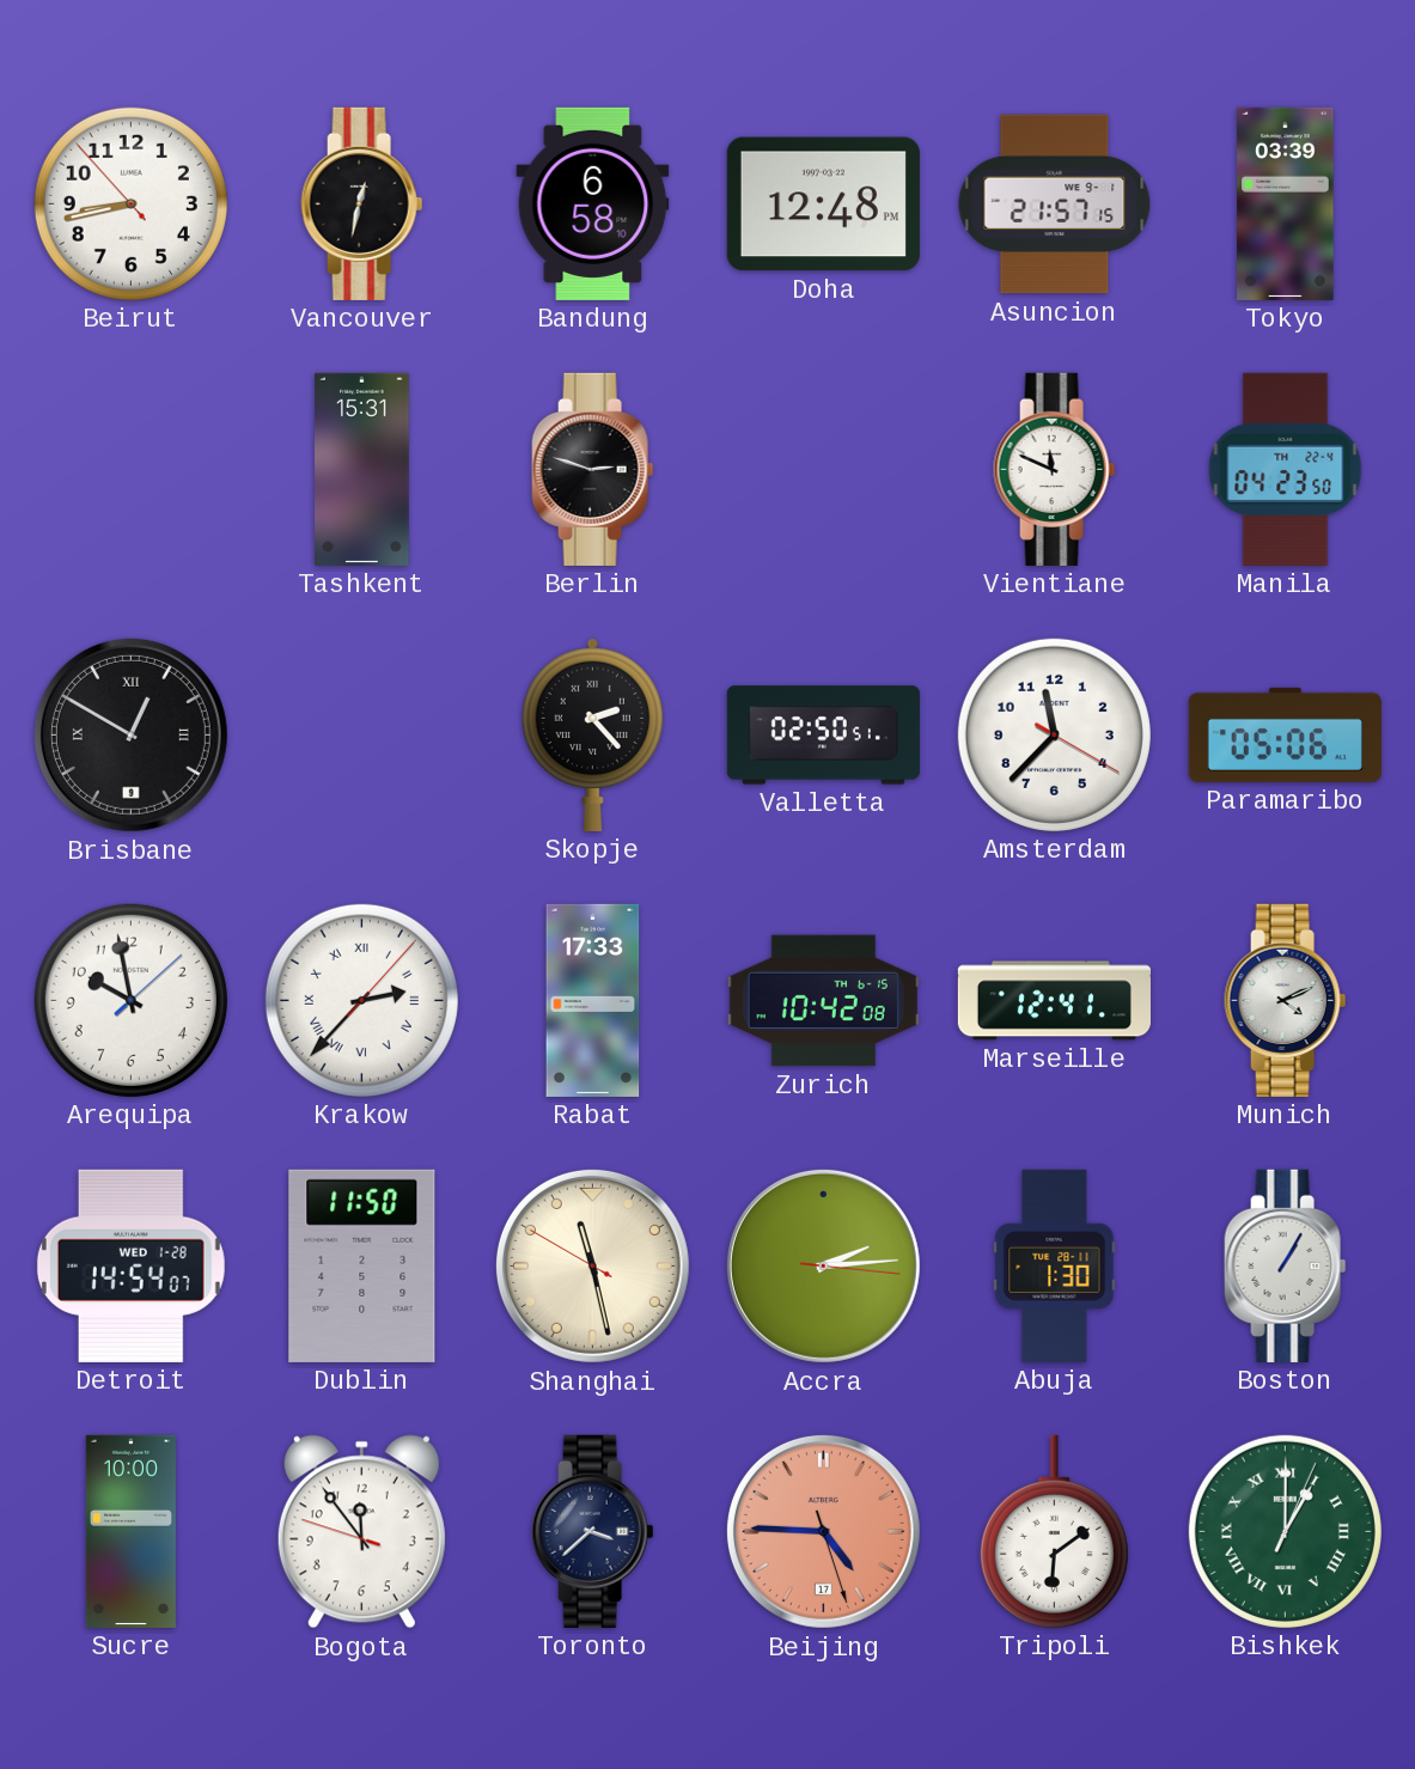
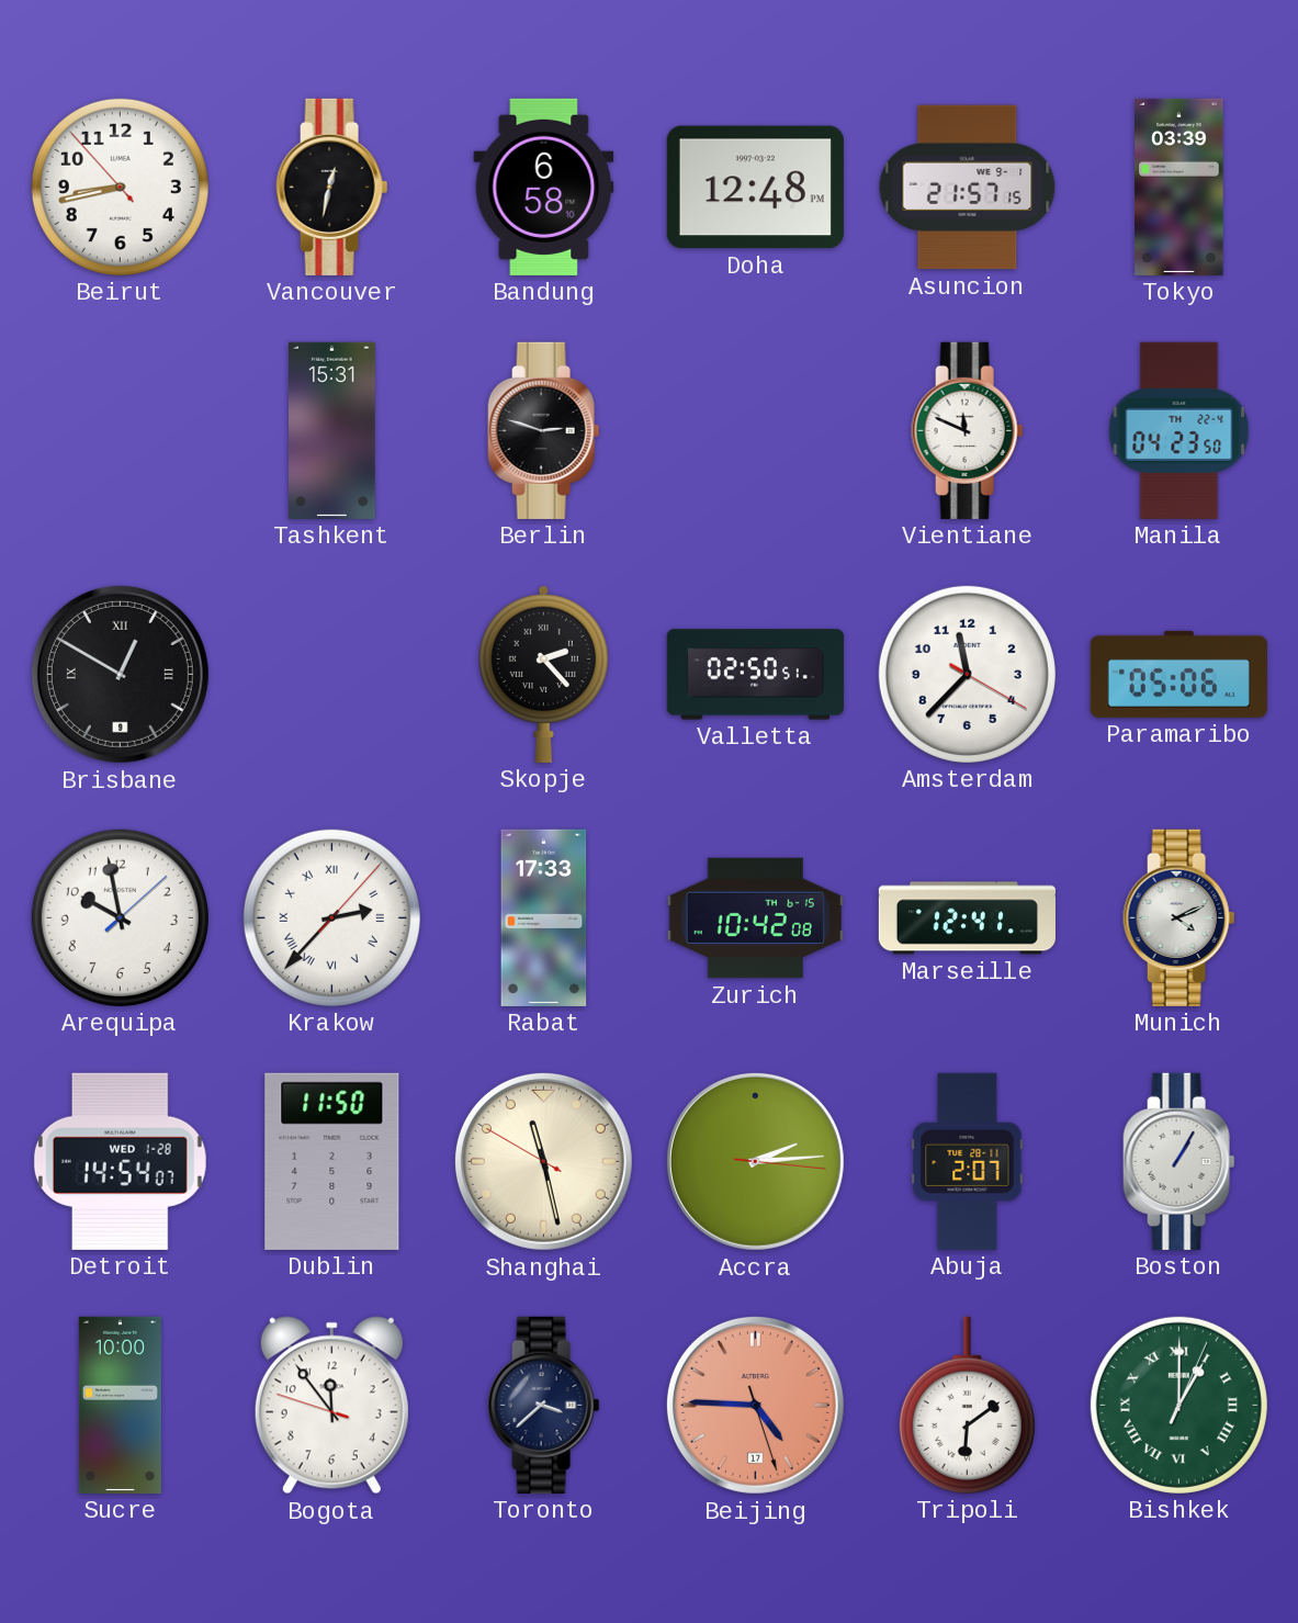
Abuja: 1:30 -> 2:07
